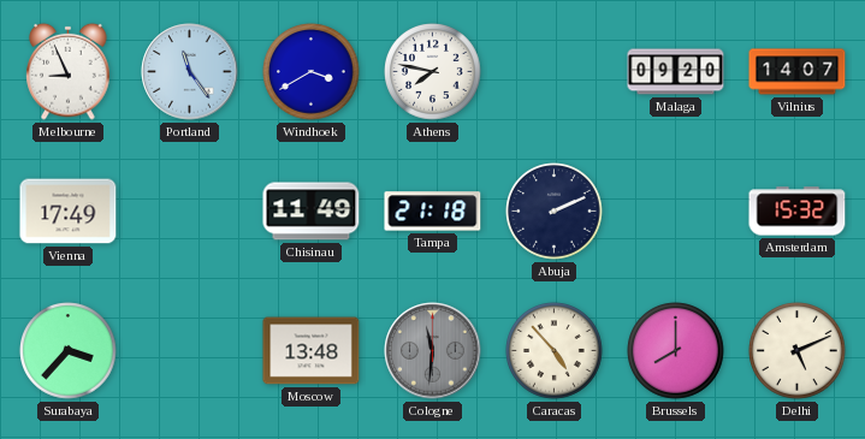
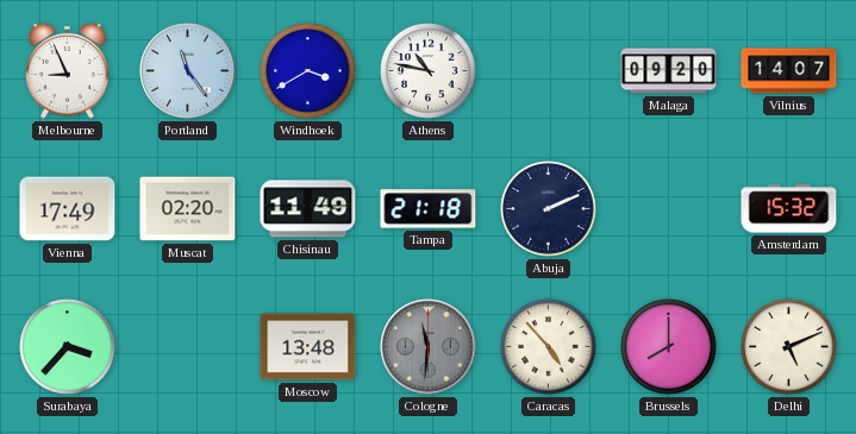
Athens: 7:47 -> 10:47
Muscat: none -> 02:20
